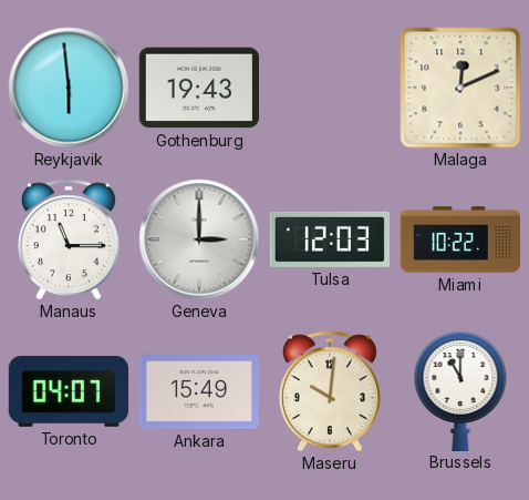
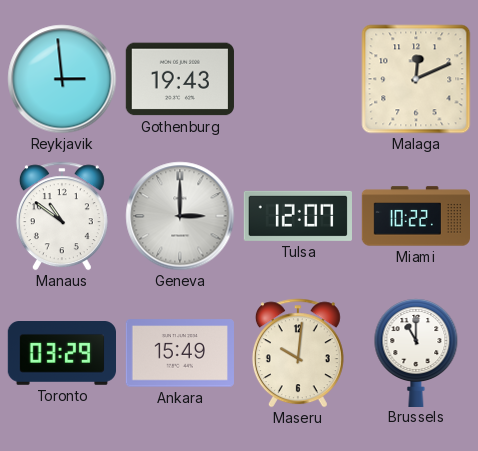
Reykjavik: 5:59 -> 2:59
Manaus: 11:15 -> 10:51
Tulsa: 12:03 -> 12:07
Toronto: 04:07 -> 03:29
